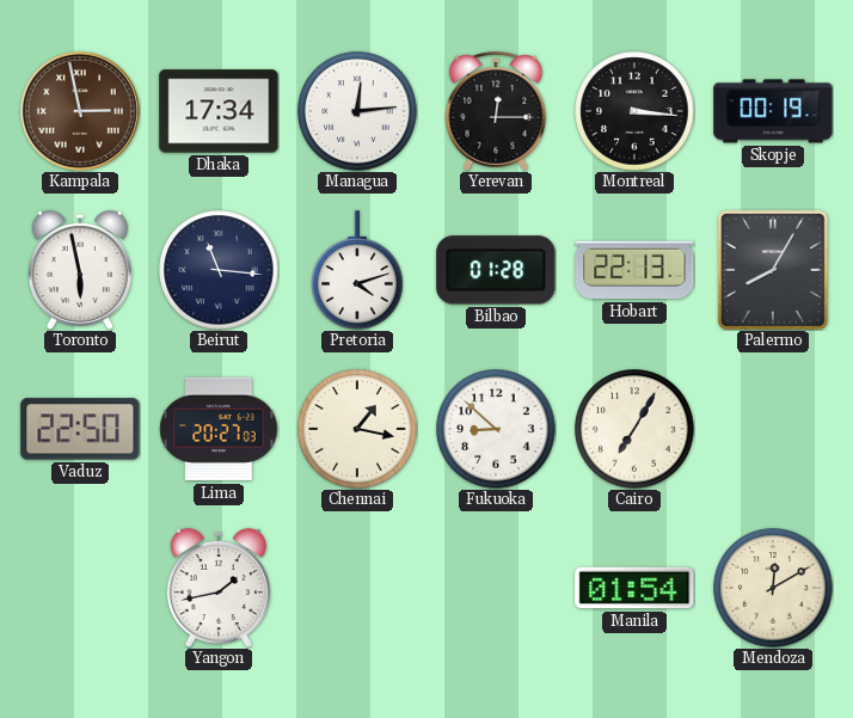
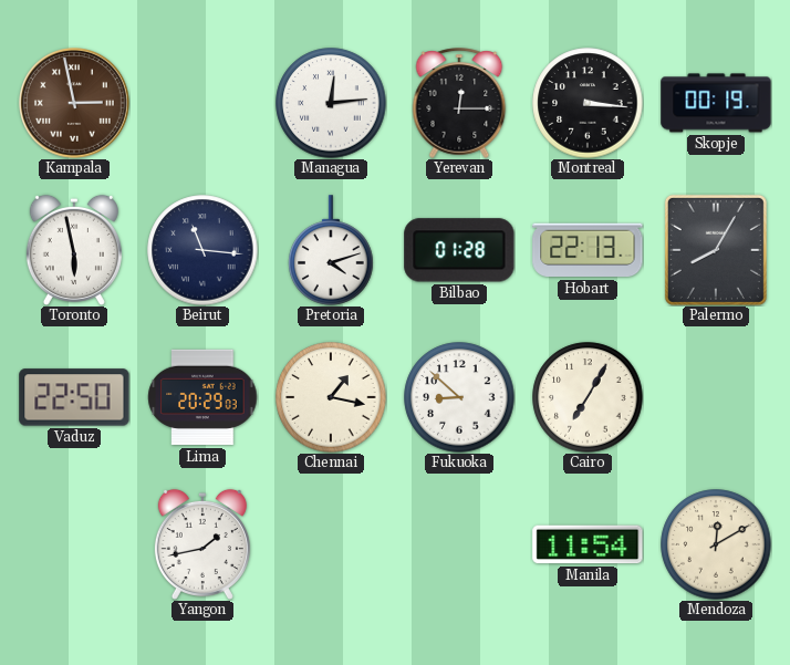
Dhaka: 17:34 -> none
Lima: 20:27 -> 20:29
Manila: 01:54 -> 11:54
